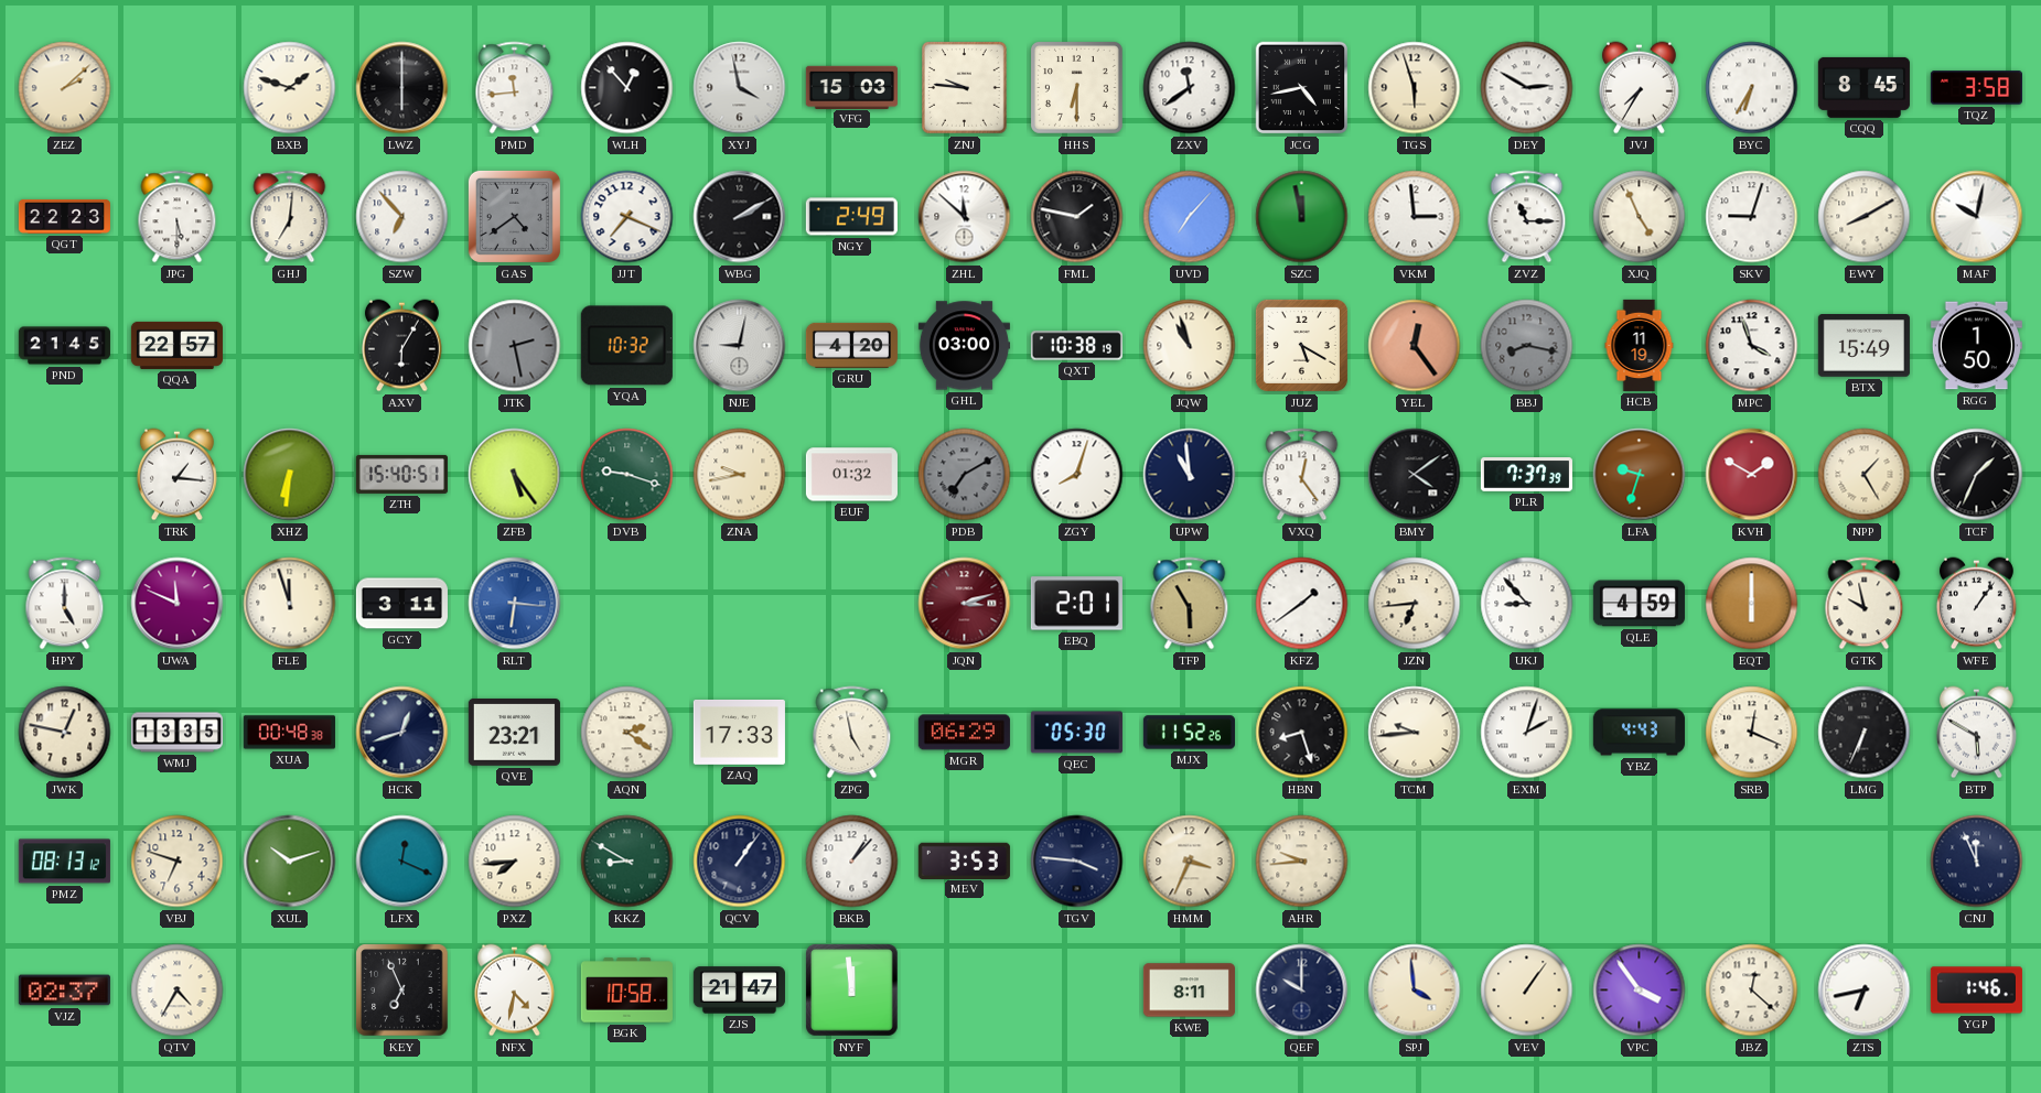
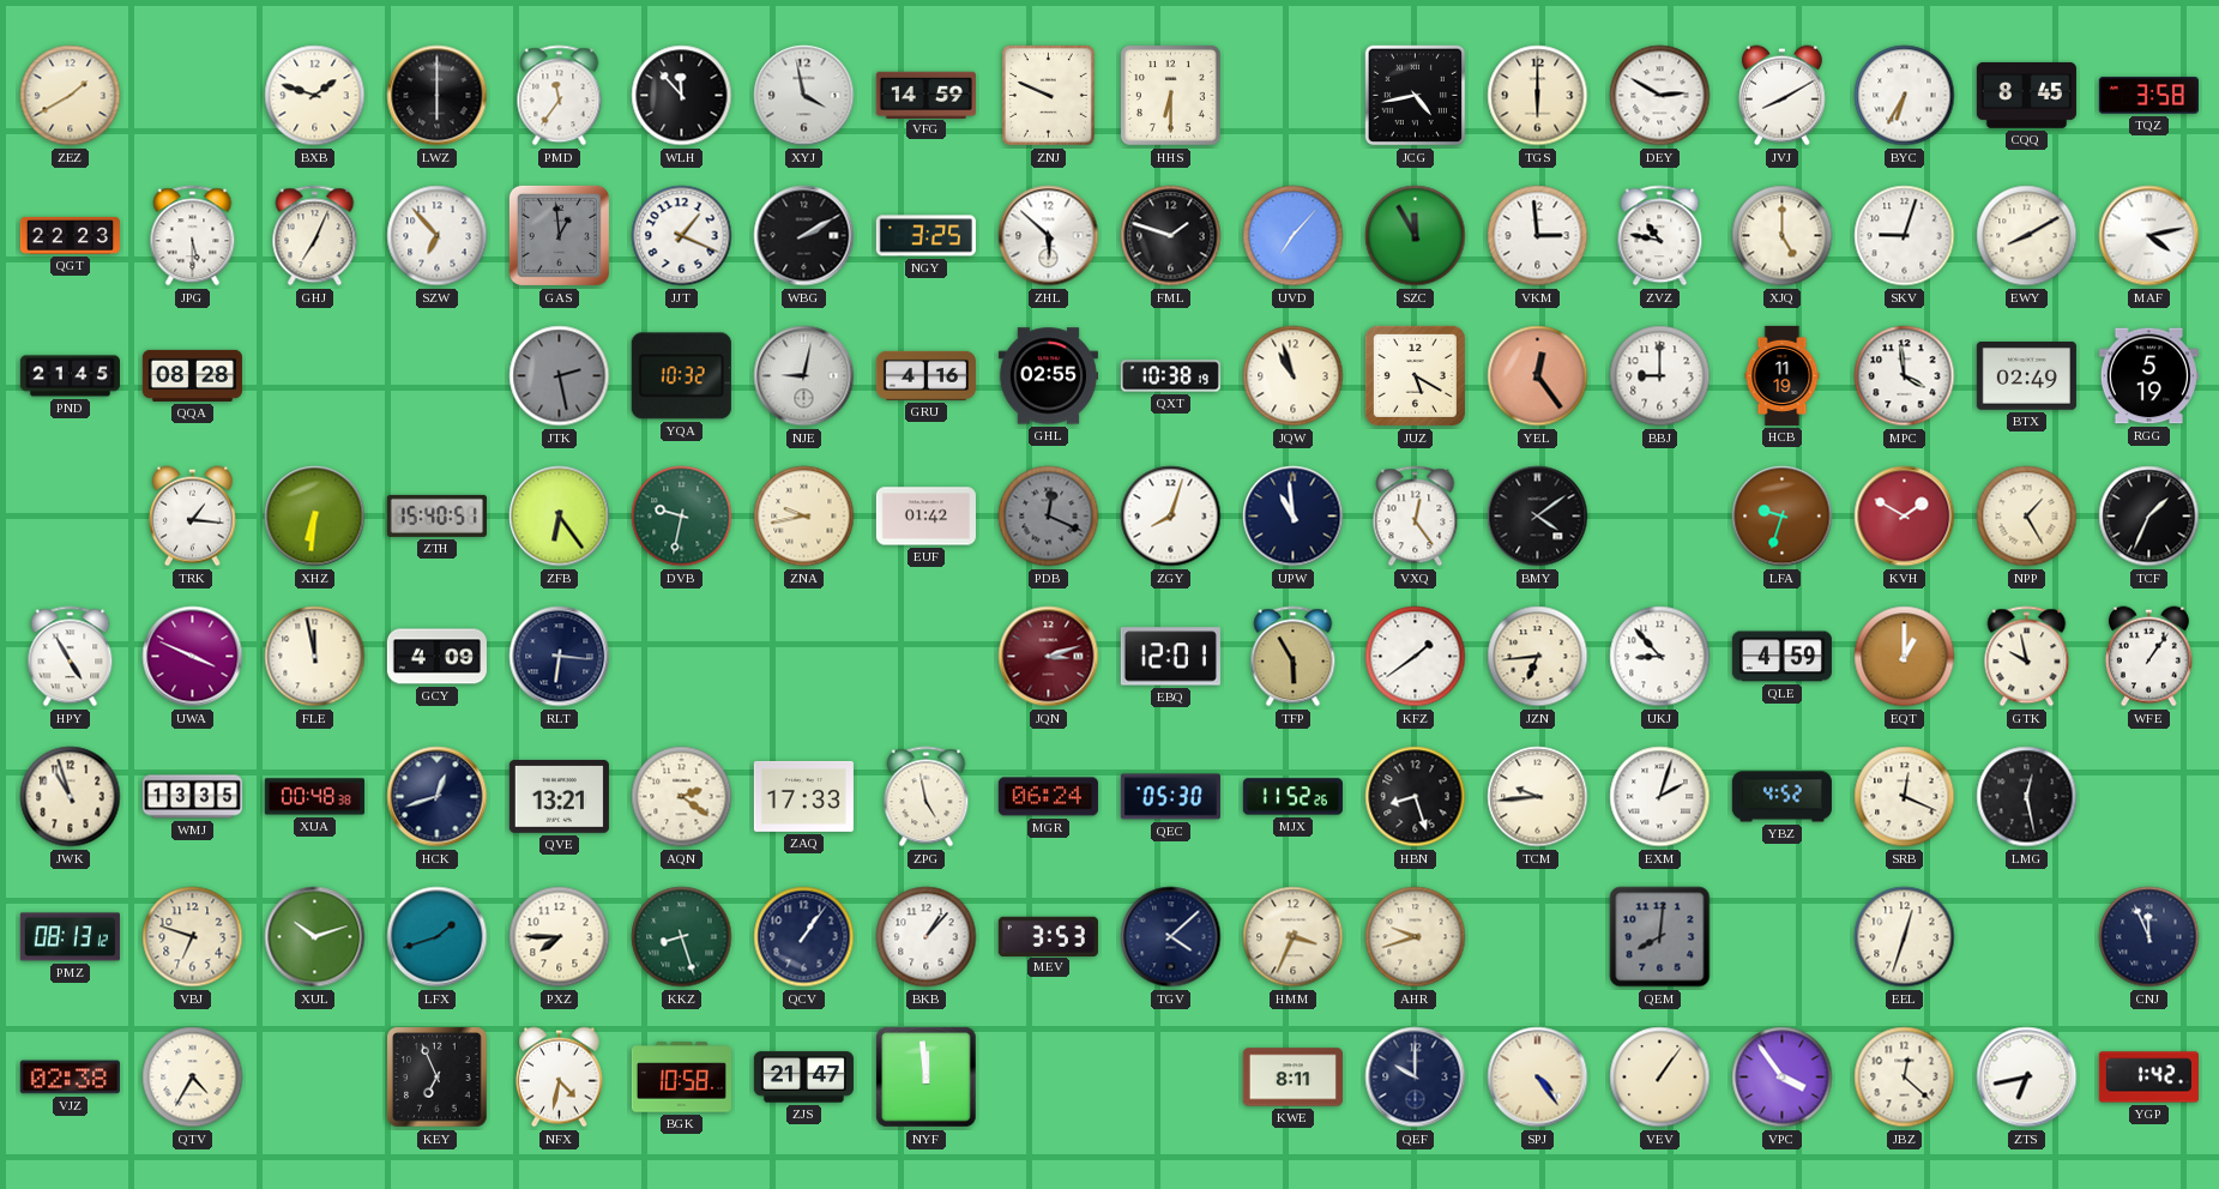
ZEZ: 2:08 -> 1:40
PMD: 11:44 -> 11:36
WLH: 12:53 -> 11:53
VFG: 15:03 -> 14:59
ZNJ: 9:46 -> 9:49
ZXV: 11:39 -> none
TGS: 5:57 -> 6:00
JVJ: 7:35 -> 8:10
GHJ: 7:01 -> 7:04
GAS: 4:39 -> 12:59
JJT: 7:19 -> 1:19
NGY: 2:49 -> 3:25
ZHL: 11:52 -> 5:52
FML: 1:47 -> 1:48
SZC: 11:58 -> 11:55
ZVZ: 11:15 -> 10:47
XJQ: 4:56 -> 5:00
MAF: 10:02 -> 4:13
QQA: 22:57 -> 08:28
AXV: 6:05 -> none
GRU: 4:20 -> 4:16
GHL: 03:00 -> 02:55
BBJ: 8:17 -> 9:00
BBJ dial: grey -> white
MPC: 3:57 -> 3:59
BTX: 15:49 -> 02:49
RGG: 1:50 -> 5:19
ZFB: 5:24 -> 6:24
DVB: 9:18 -> 9:32
EUF: 01:32 -> 01:42
PDB: 7:10 -> 12:19
PLR: 7:37 -> none
HPY: 5:00 -> 4:55
UWA: 11:49 -> 3:49
FLE: 11:57 -> 11:58
GCY: 3:11 -> 4:09
RLT dial: blue -> navy
EBQ: 2:01 -> 12:01
EQT: 6:00 -> 1:00
JWK: 12:47 -> 10:57
QVE: 23:21 -> 13:21
MGR: 06:29 -> 06:24
YBZ: 4:43 -> 4:52
LMG: 6:34 -> 12:28
BTP: 5:50 -> none
LFX: 12:19 -> 1:42
PXZ: 7:44 -> 7:45
KKZ: 8:50 -> 8:27
TGV: 3:46 -> 4:08
AHR: 9:44 -> 9:42
QEM: none -> 8:01
EEL: none -> 12:33
VJZ: 02:37 -> 02:38
SPJ: 3:59 -> 4:24
YGP: 1:46 -> 1:42
